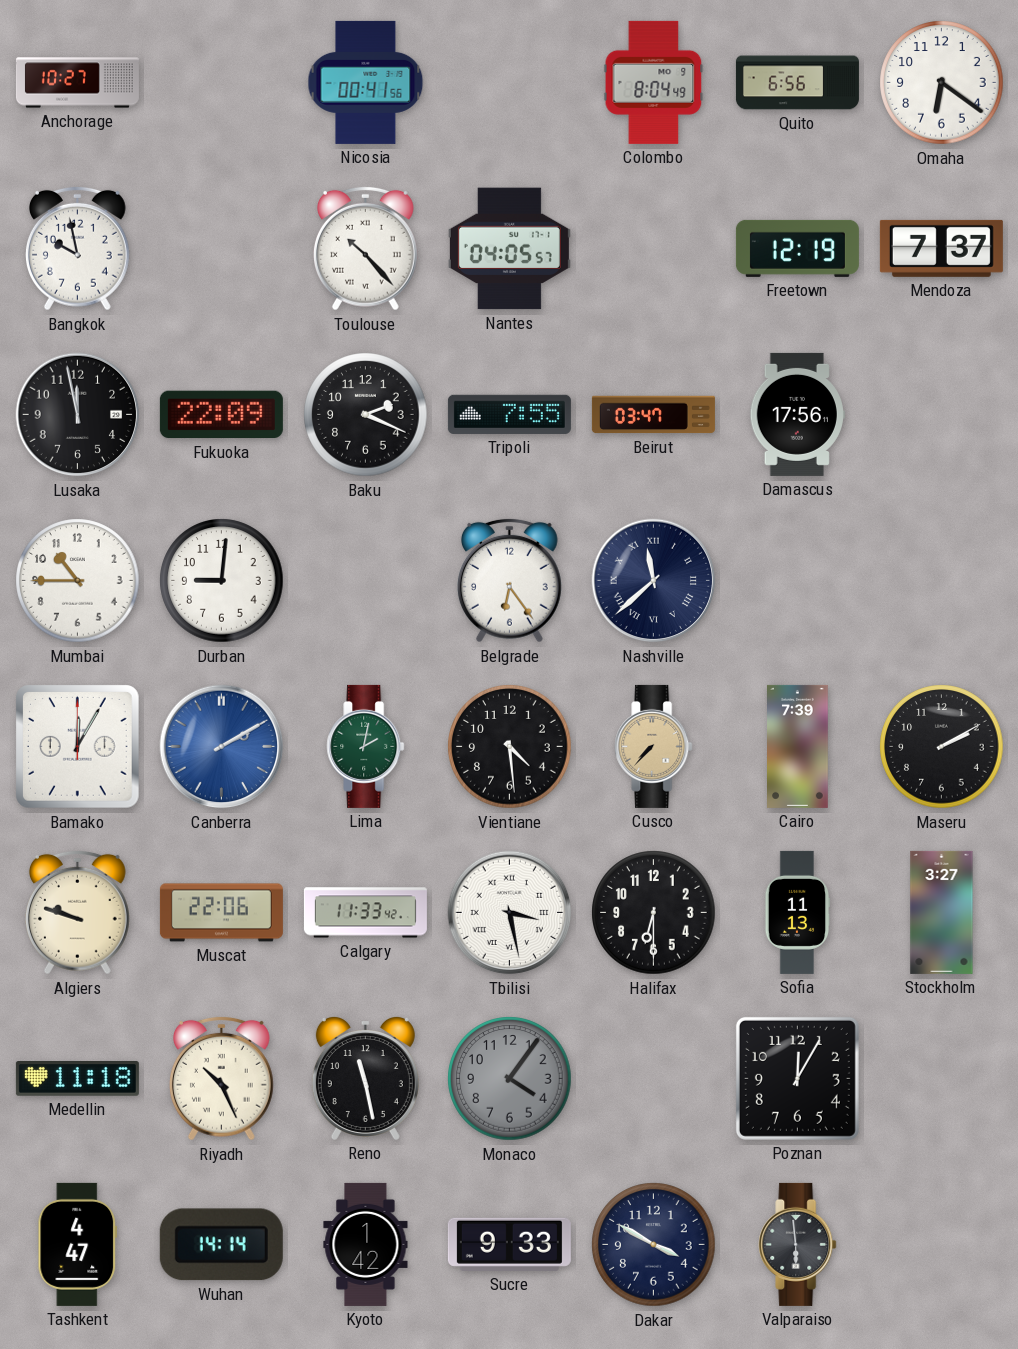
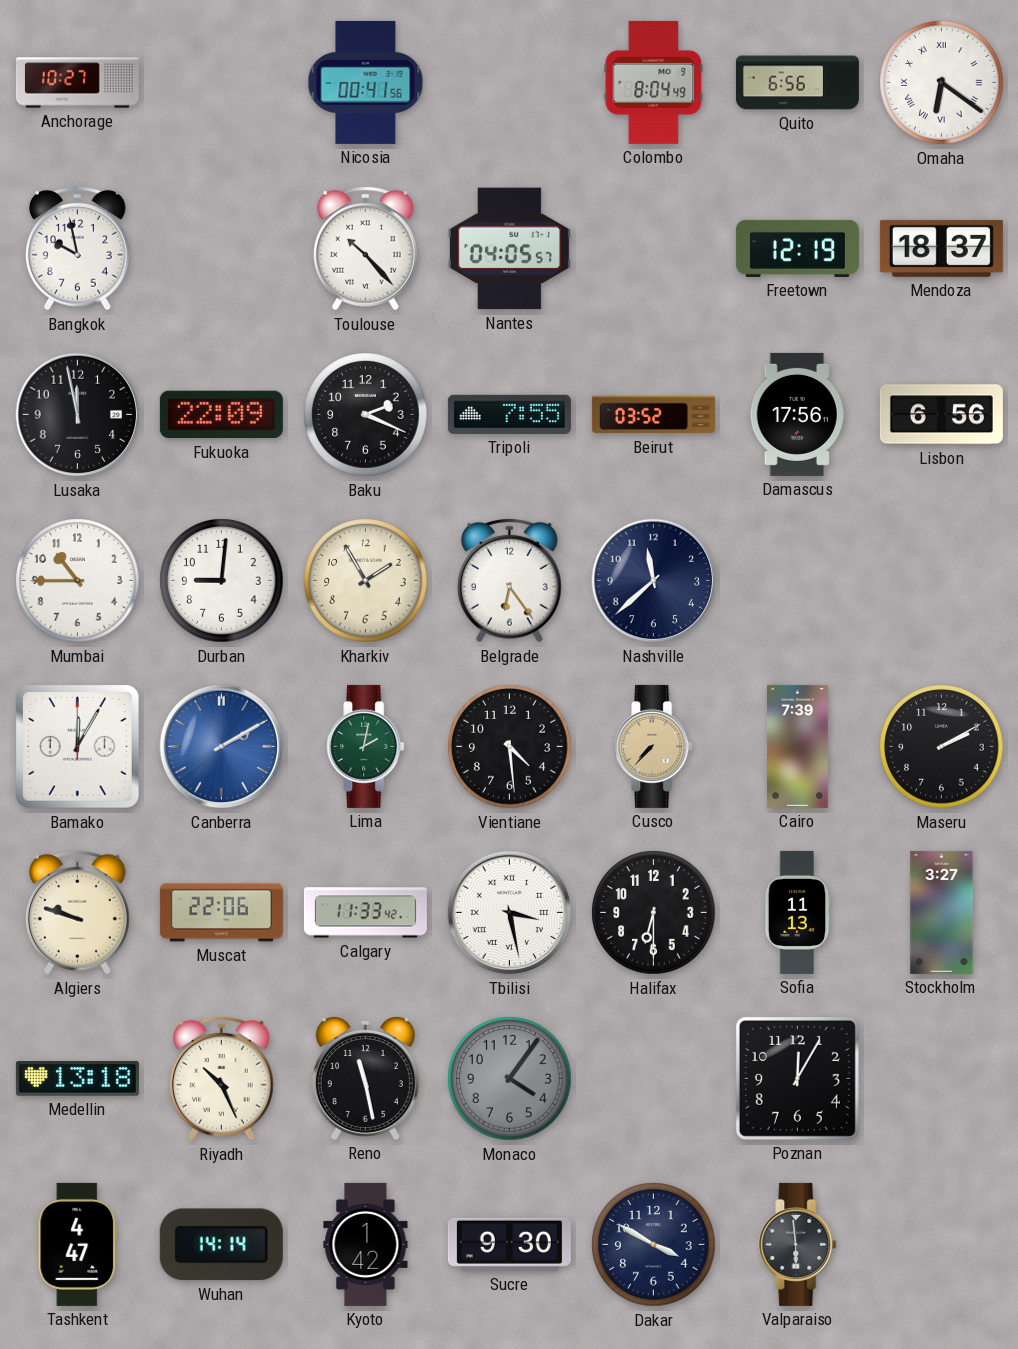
Omaha numerals: Arabic -> Roman
Mendoza: 7:37 -> 18:37
Beirut: 03:47 -> 03:52
Lisbon: none -> 6:56
Kharkiv: none -> 1:55
Nashville numerals: Roman -> Arabic
Medellin: 11:18 -> 13:18
Sucre: 9:33 -> 9:30
